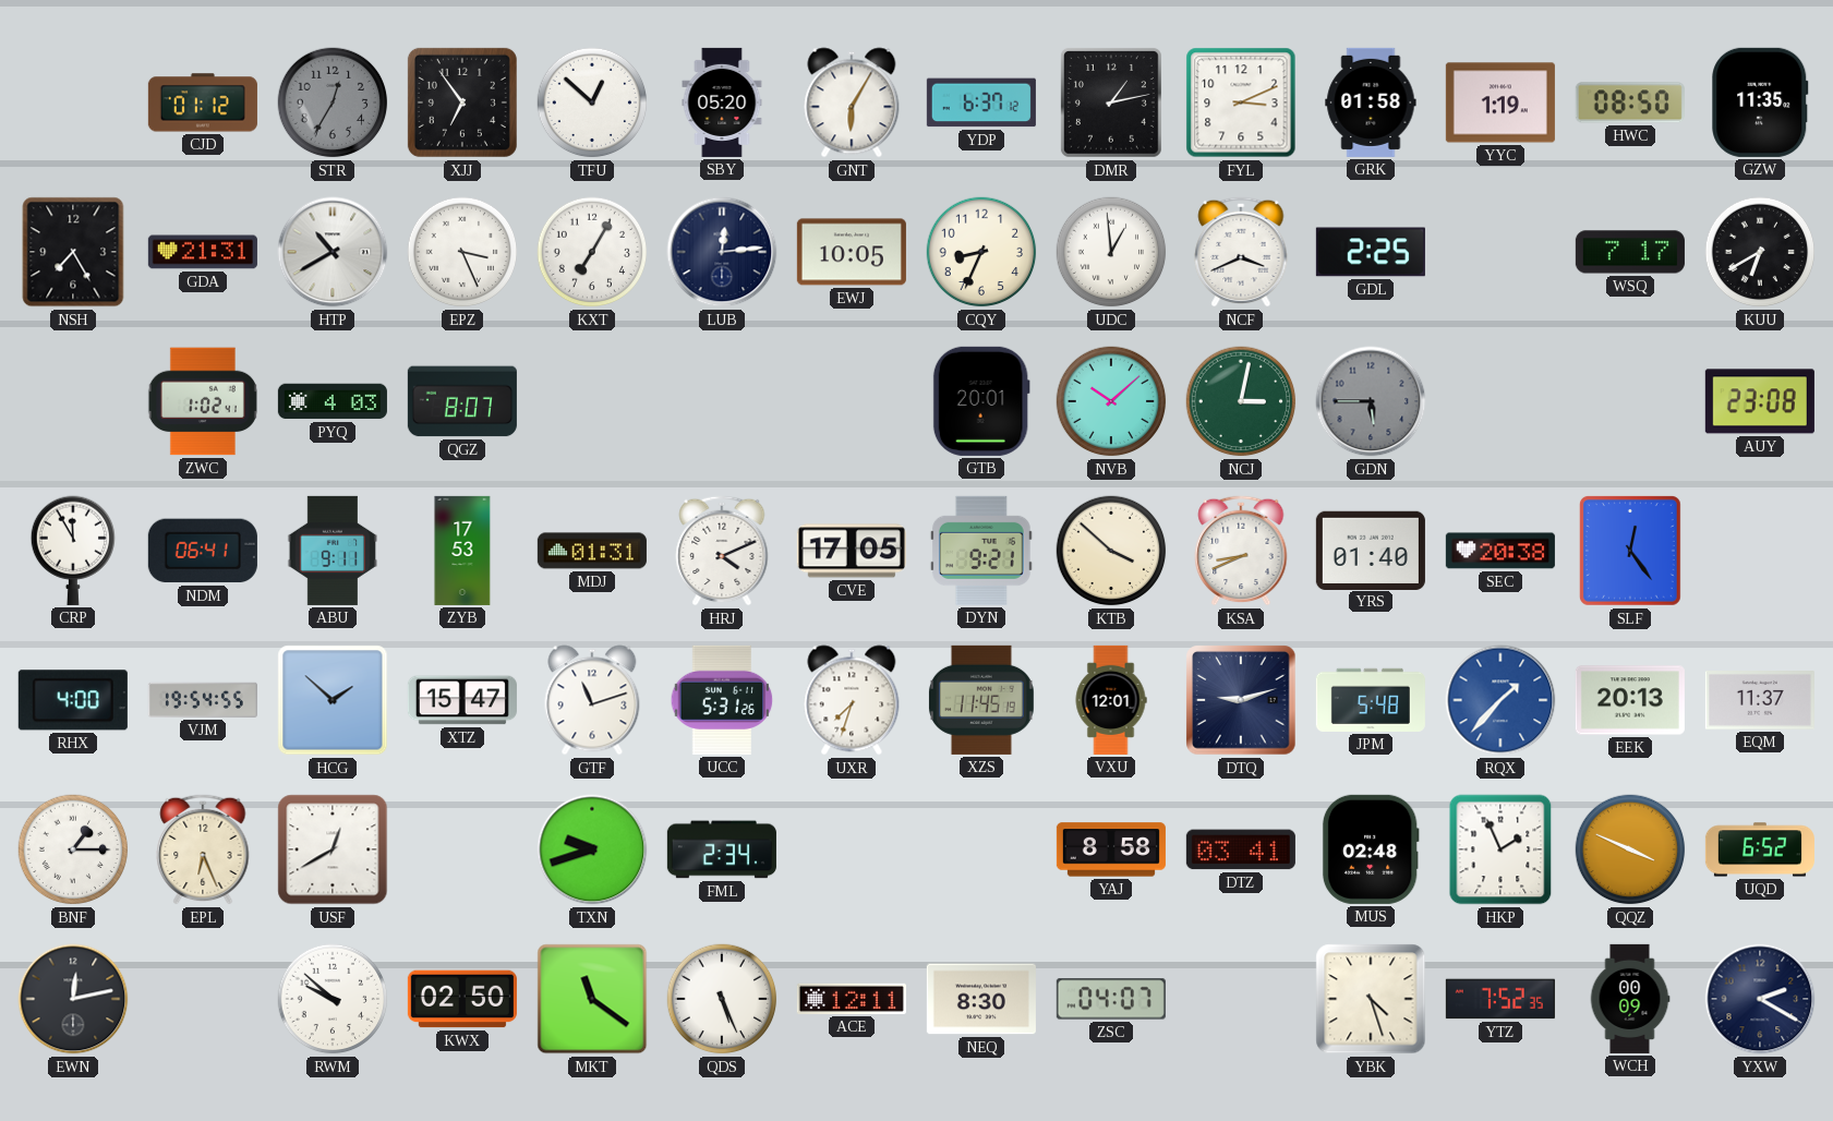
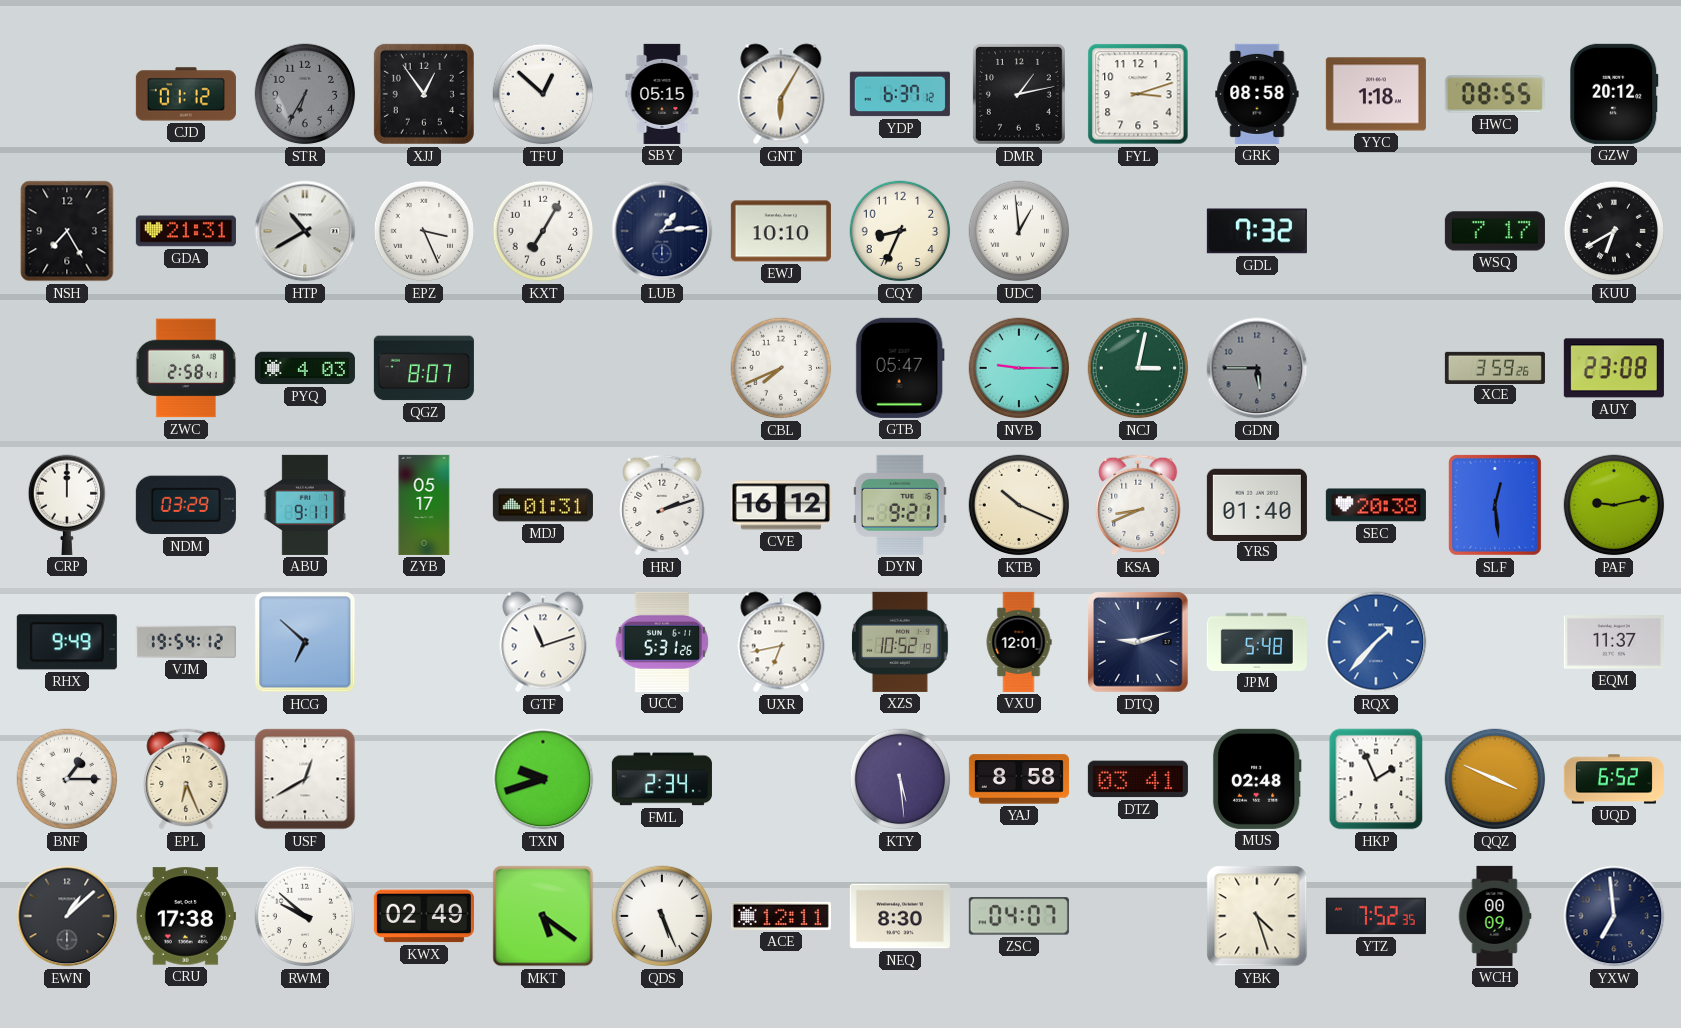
STR: 12:35 -> 6:35
XJJ: 6:54 -> 12:54
SBY: 05:20 -> 05:15
FYL: 3:11 -> 3:12
GRK: 01:58 -> 08:58
YYC: 1:19 -> 1:18
HWC: 08:50 -> 08:55
GZW: 11:35 -> 20:12
LUB: 12:14 -> 1:14
EWJ: 10:05 -> 10:10
NCF: 3:41 -> none
GDL: 2:25 -> 7:32
ZWC: 1:02 -> 2:58
CBL: none -> 7:41
GTB: 20:01 -> 05:47
NVB: 10:08 -> 9:15
XCE: none -> 3:59
CRP: 11:55 -> 12:00
NDM: 06:41 -> 03:29
ZYB: 17:53 -> 05:17
HRJ: 4:11 -> 2:12
CVE: 17:05 -> 16:12
KTB: 3:52 -> 10:19
SLF: 12:24 -> 12:29
PAF: none -> 9:13
RHX: 4:00 -> 9:49
VJM: 19:54:55 -> 19:54:12
HCG: 1:52 -> 6:52
XTZ: 15:47 -> none
UXR: 7:33 -> 6:43
XZS: 11:45 -> 10:52
EEK: 20:13 -> none
KTY: none -> 5:29
EWN: 12:13 -> 1:08
CRU: none -> 17:38
KWX: 02:50 -> 02:49
MKT: 11:21 -> 5:21
YXW: 2:20 -> 6:59
